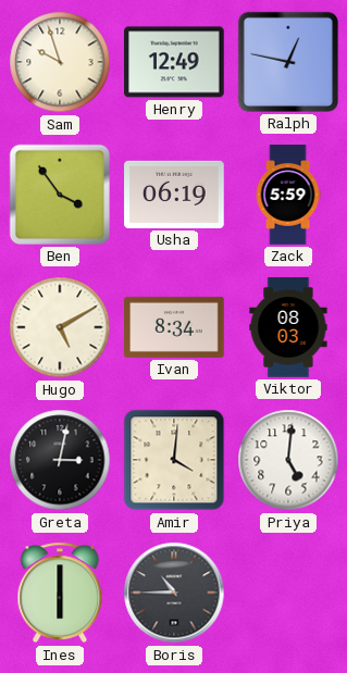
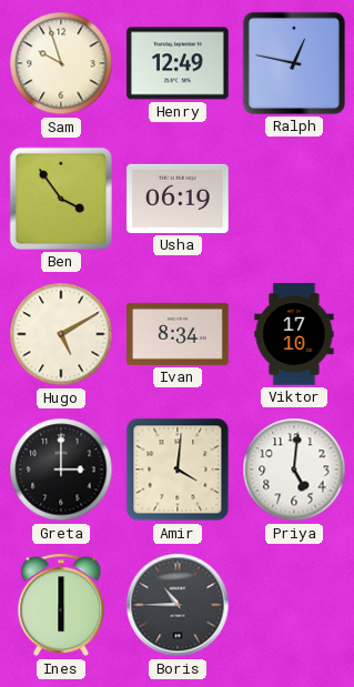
Zack: 5:59 -> none
Viktor: 08:03 -> 17:10
Greta: 3:02 -> 3:00
